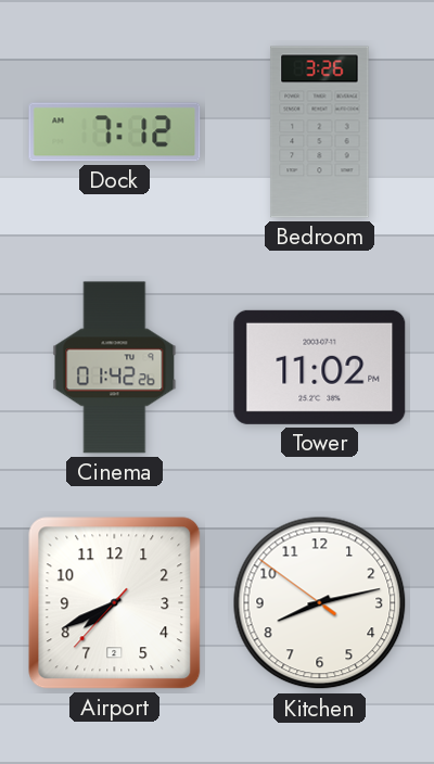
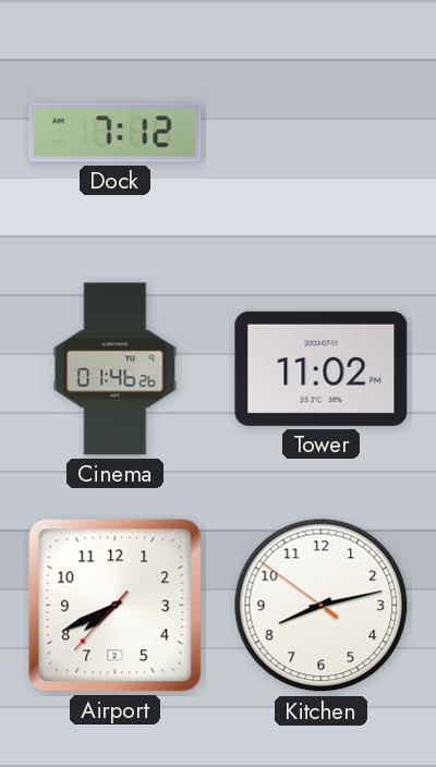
Bedroom: 3:26 -> none
Cinema: 01:42 -> 01:46
